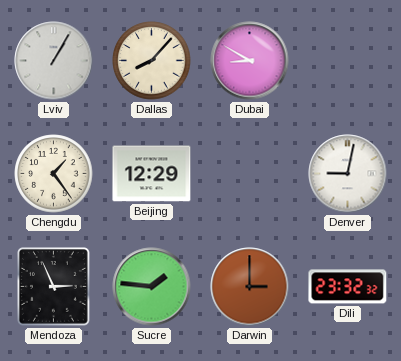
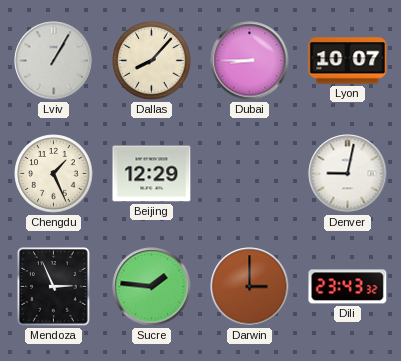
Dubai: 8:50 -> 8:45
Lyon: none -> 10:07
Chengdu: 1:24 -> 1:26
Dili: 23:32 -> 23:43
